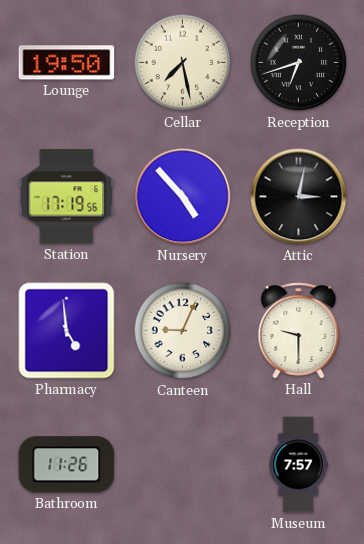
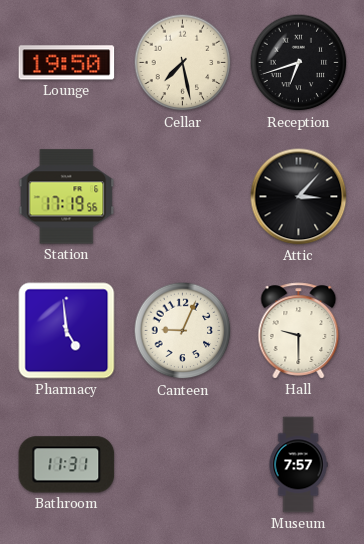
Nursery: 4:53 -> none
Attic: 3:02 -> 3:07
Bathroom: 11:26 -> 11:31
